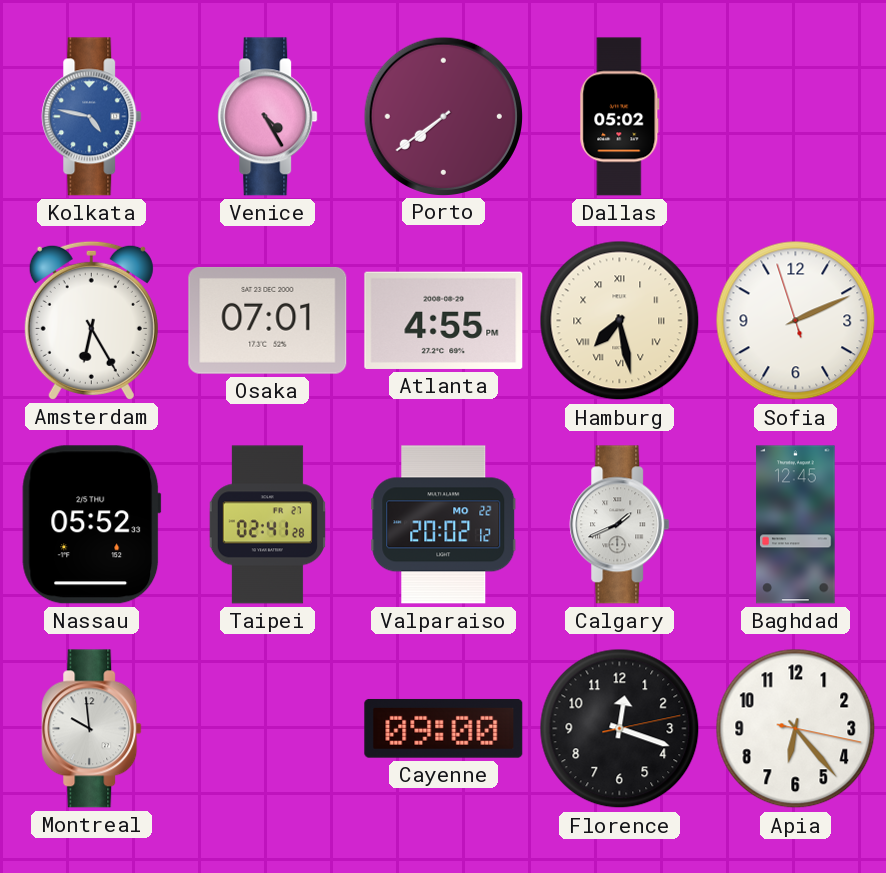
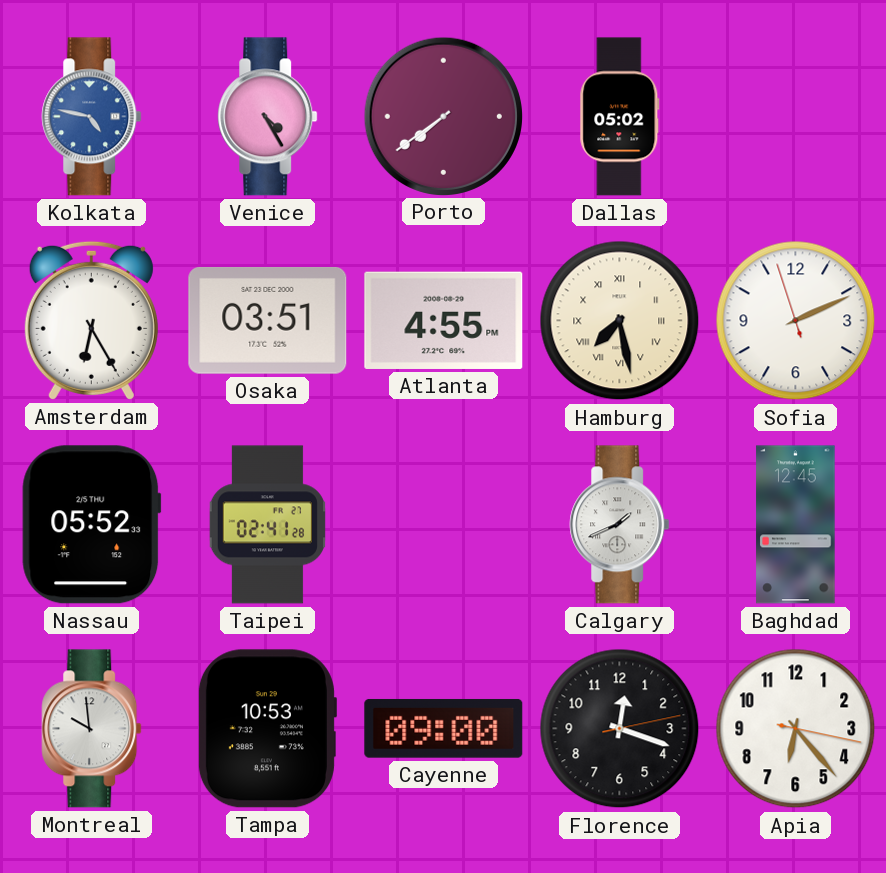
Osaka: 07:01 -> 03:51
Valparaiso: 20:02 -> none
Tampa: none -> 10:53
